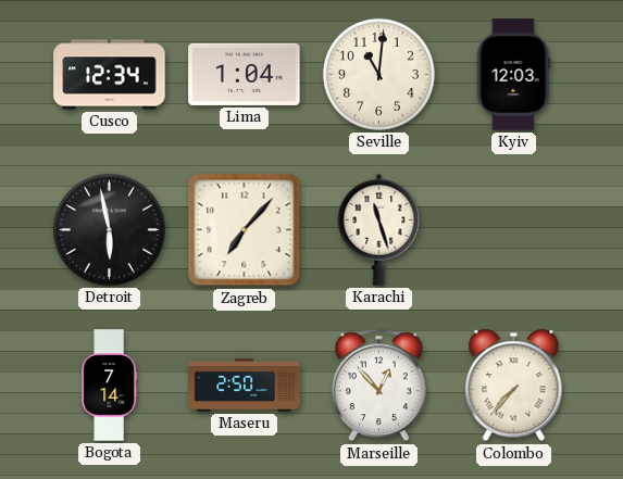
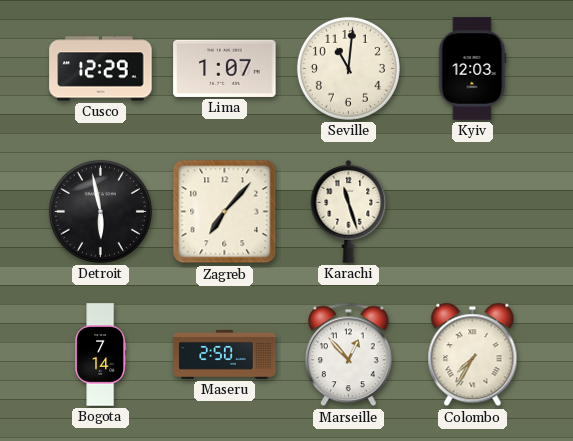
Cusco: 12:34 -> 12:29
Lima: 1:04 -> 1:07
Colombo: 7:37 -> 7:35
